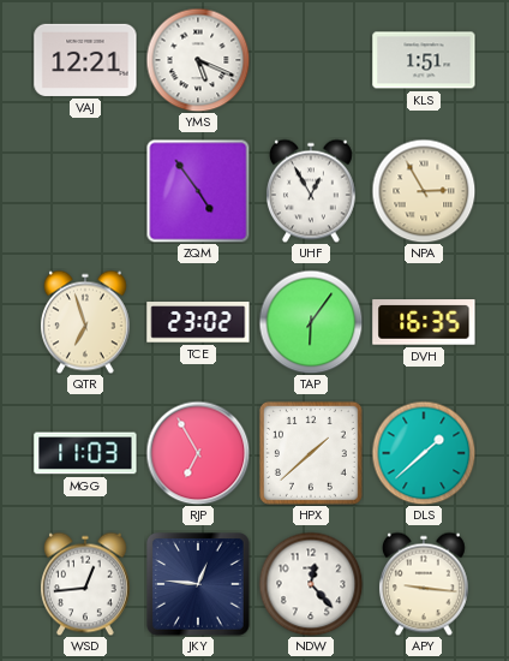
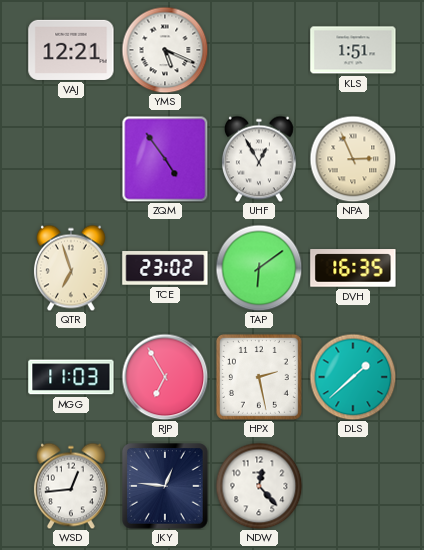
NPA: 2:55 -> 2:56
TAP: 6:06 -> 6:09
HPX: 1:38 -> 2:28
APY: 9:16 -> none
